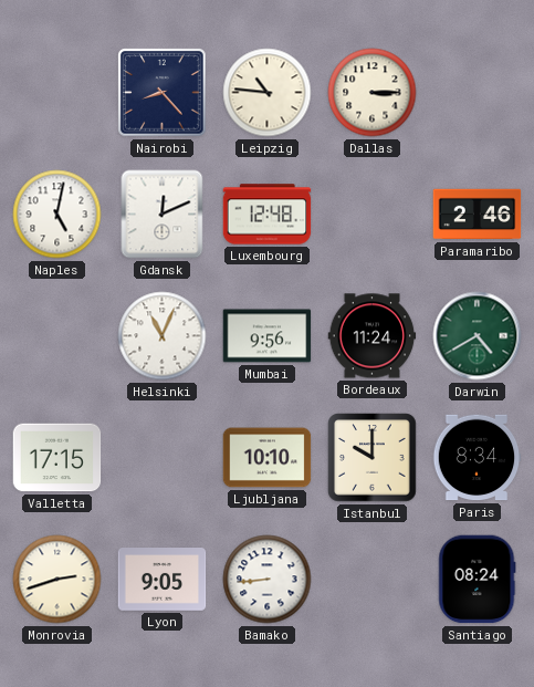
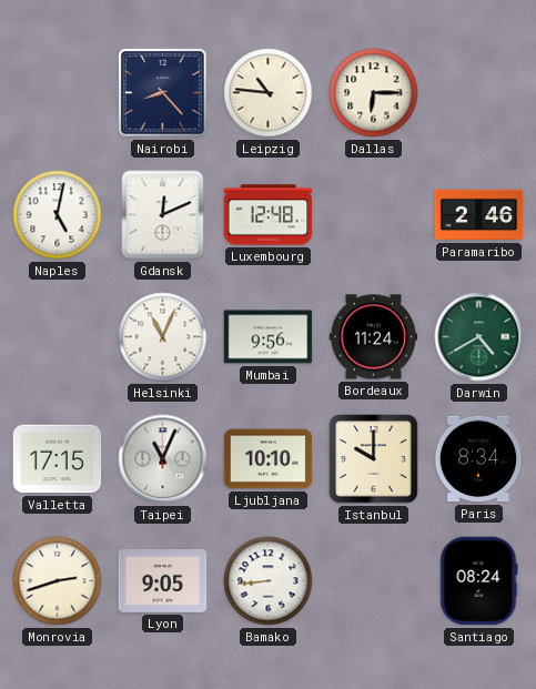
Dallas: 3:15 -> 6:15
Taipei: none -> 11:04
